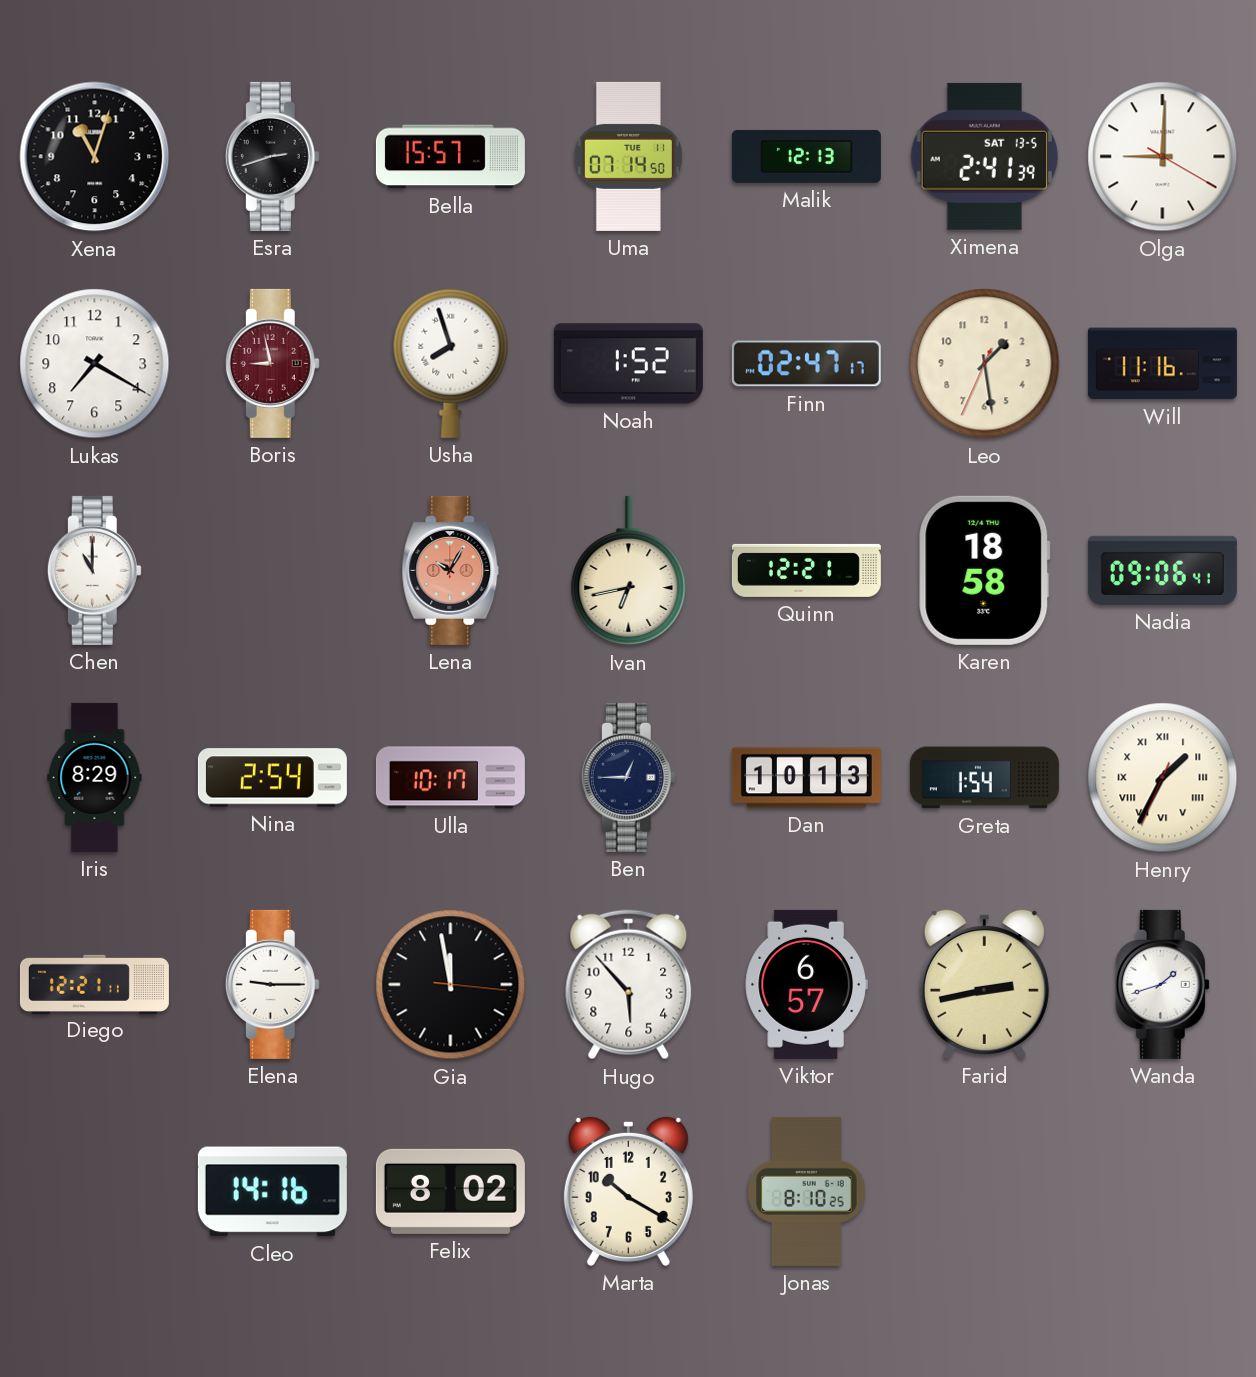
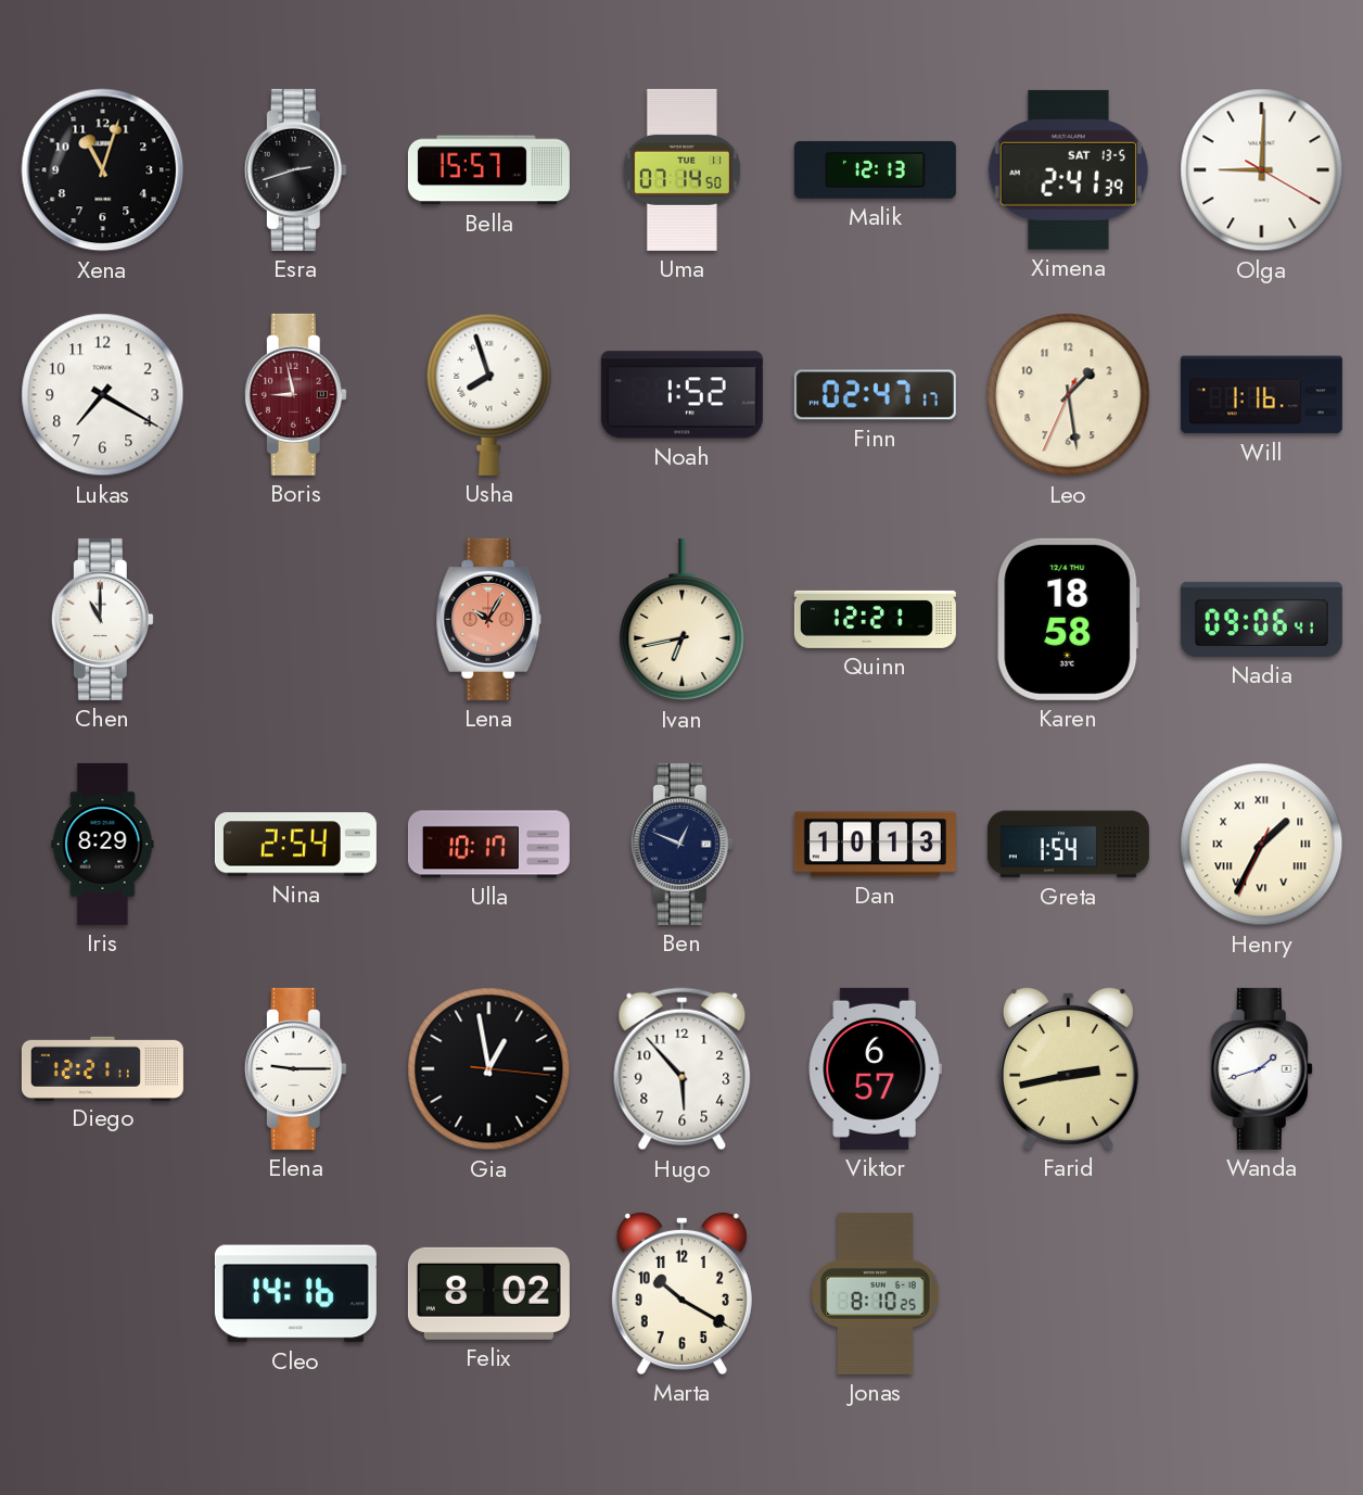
Will: 11:16 -> 1:16
Ben: 12:45 -> 12:49
Gia: 11:58 -> 12:58
